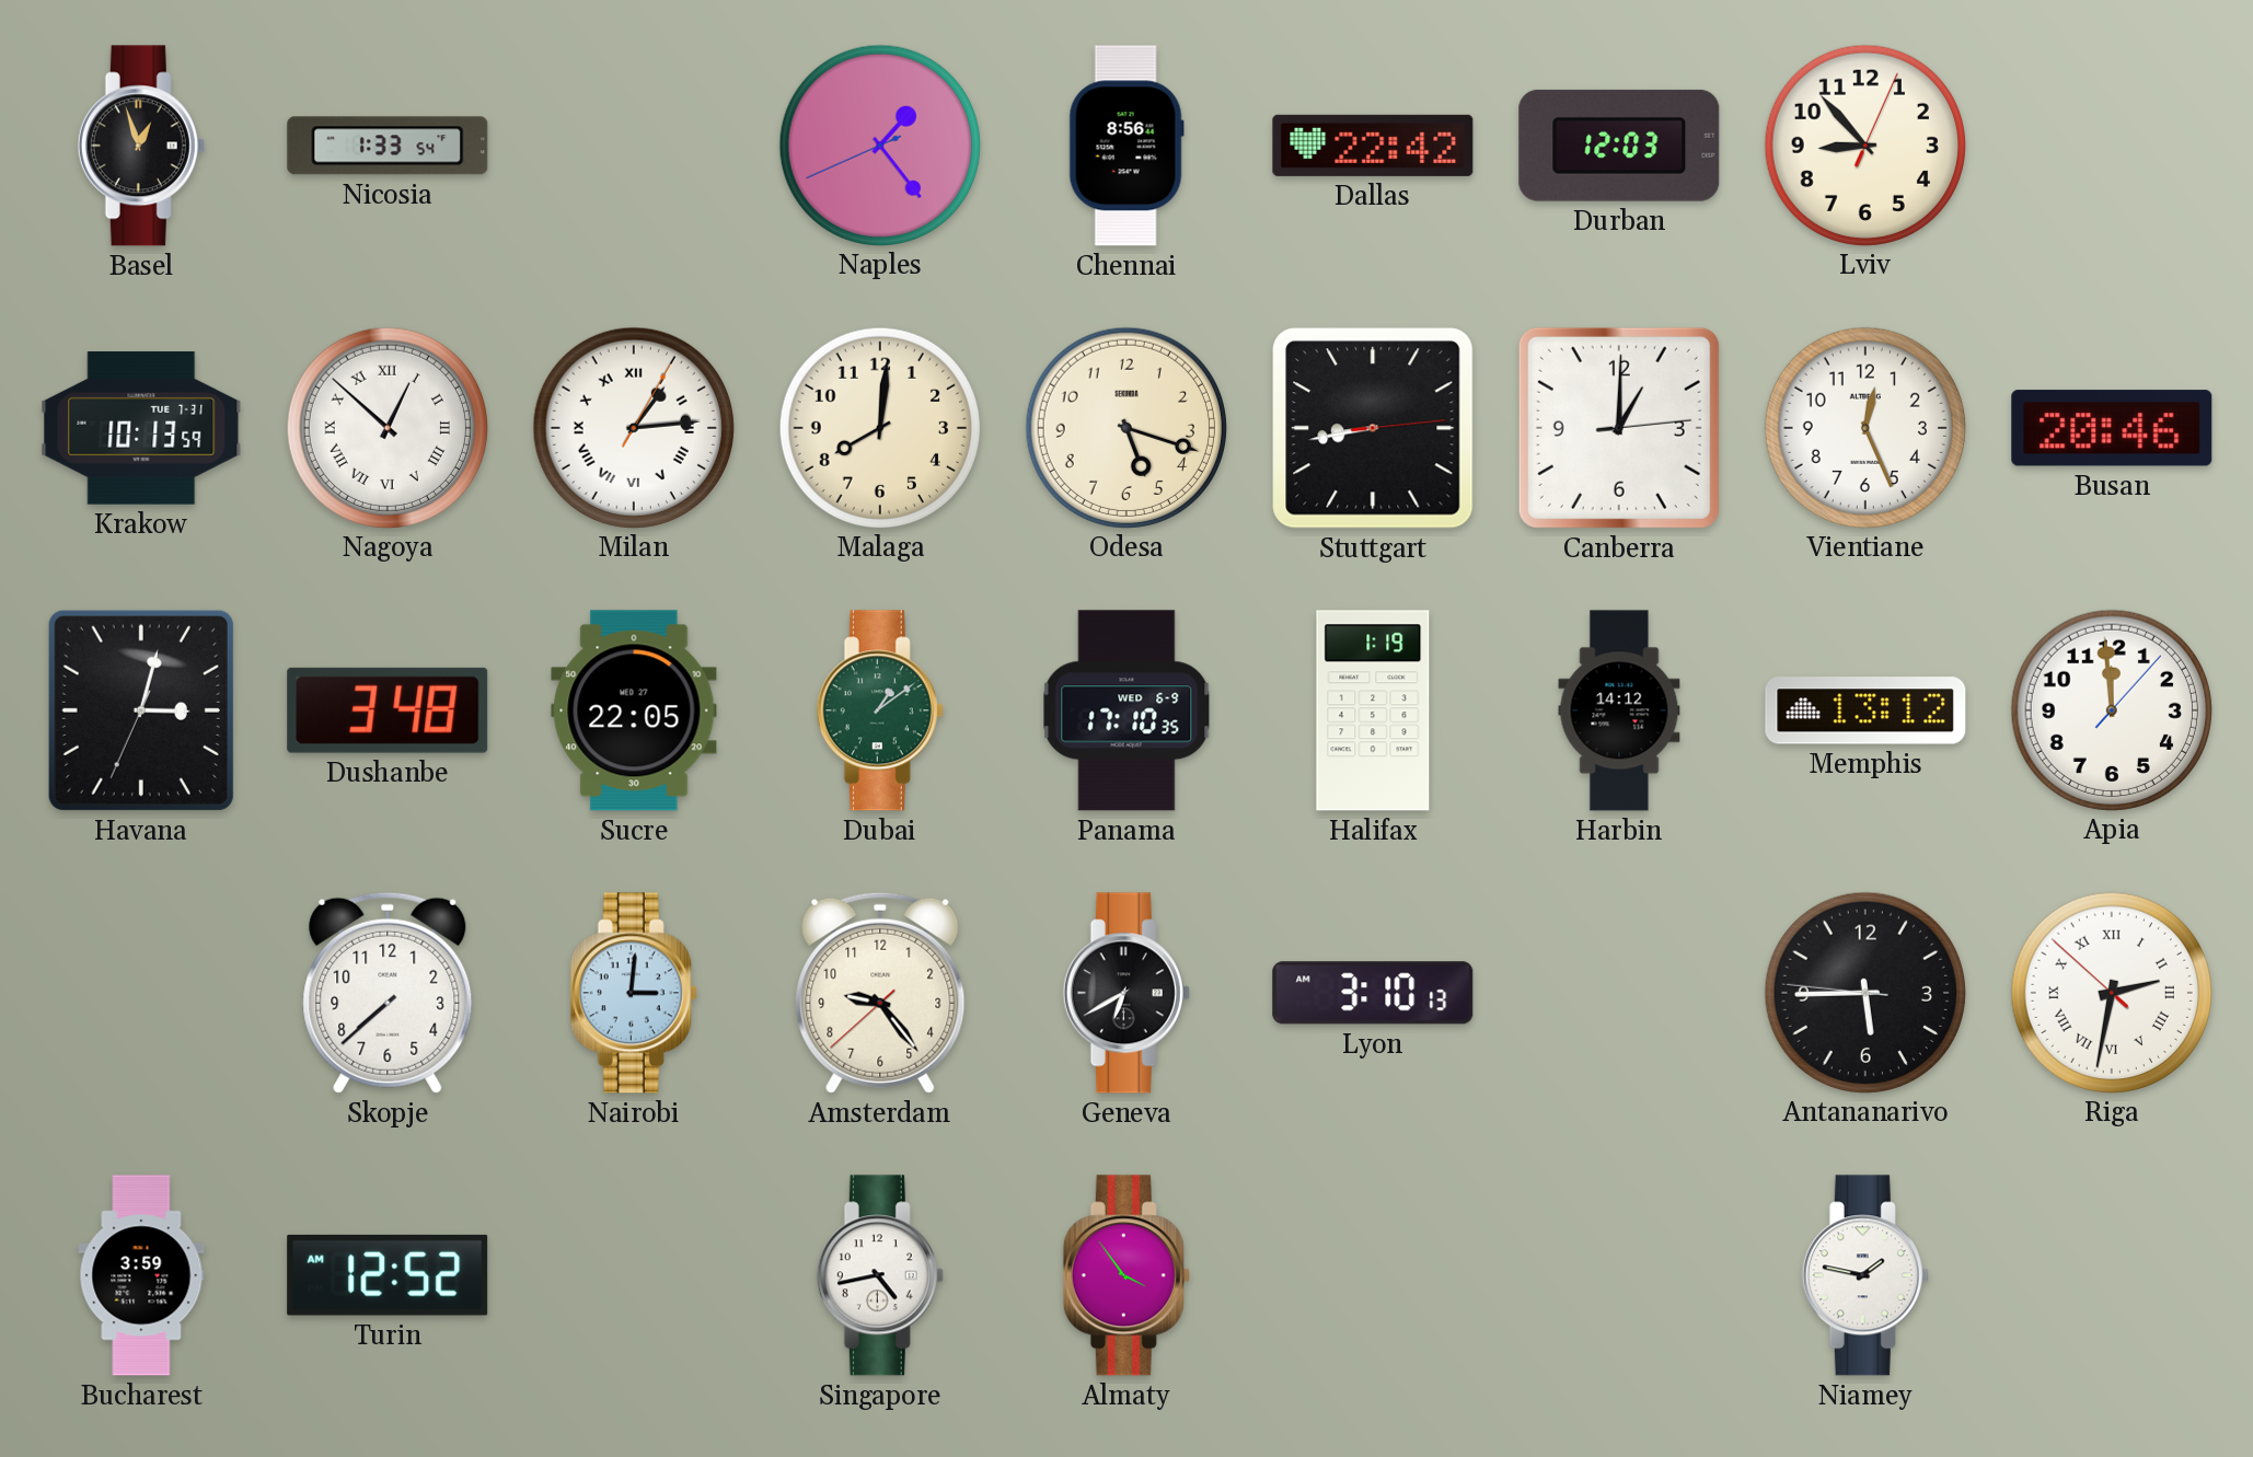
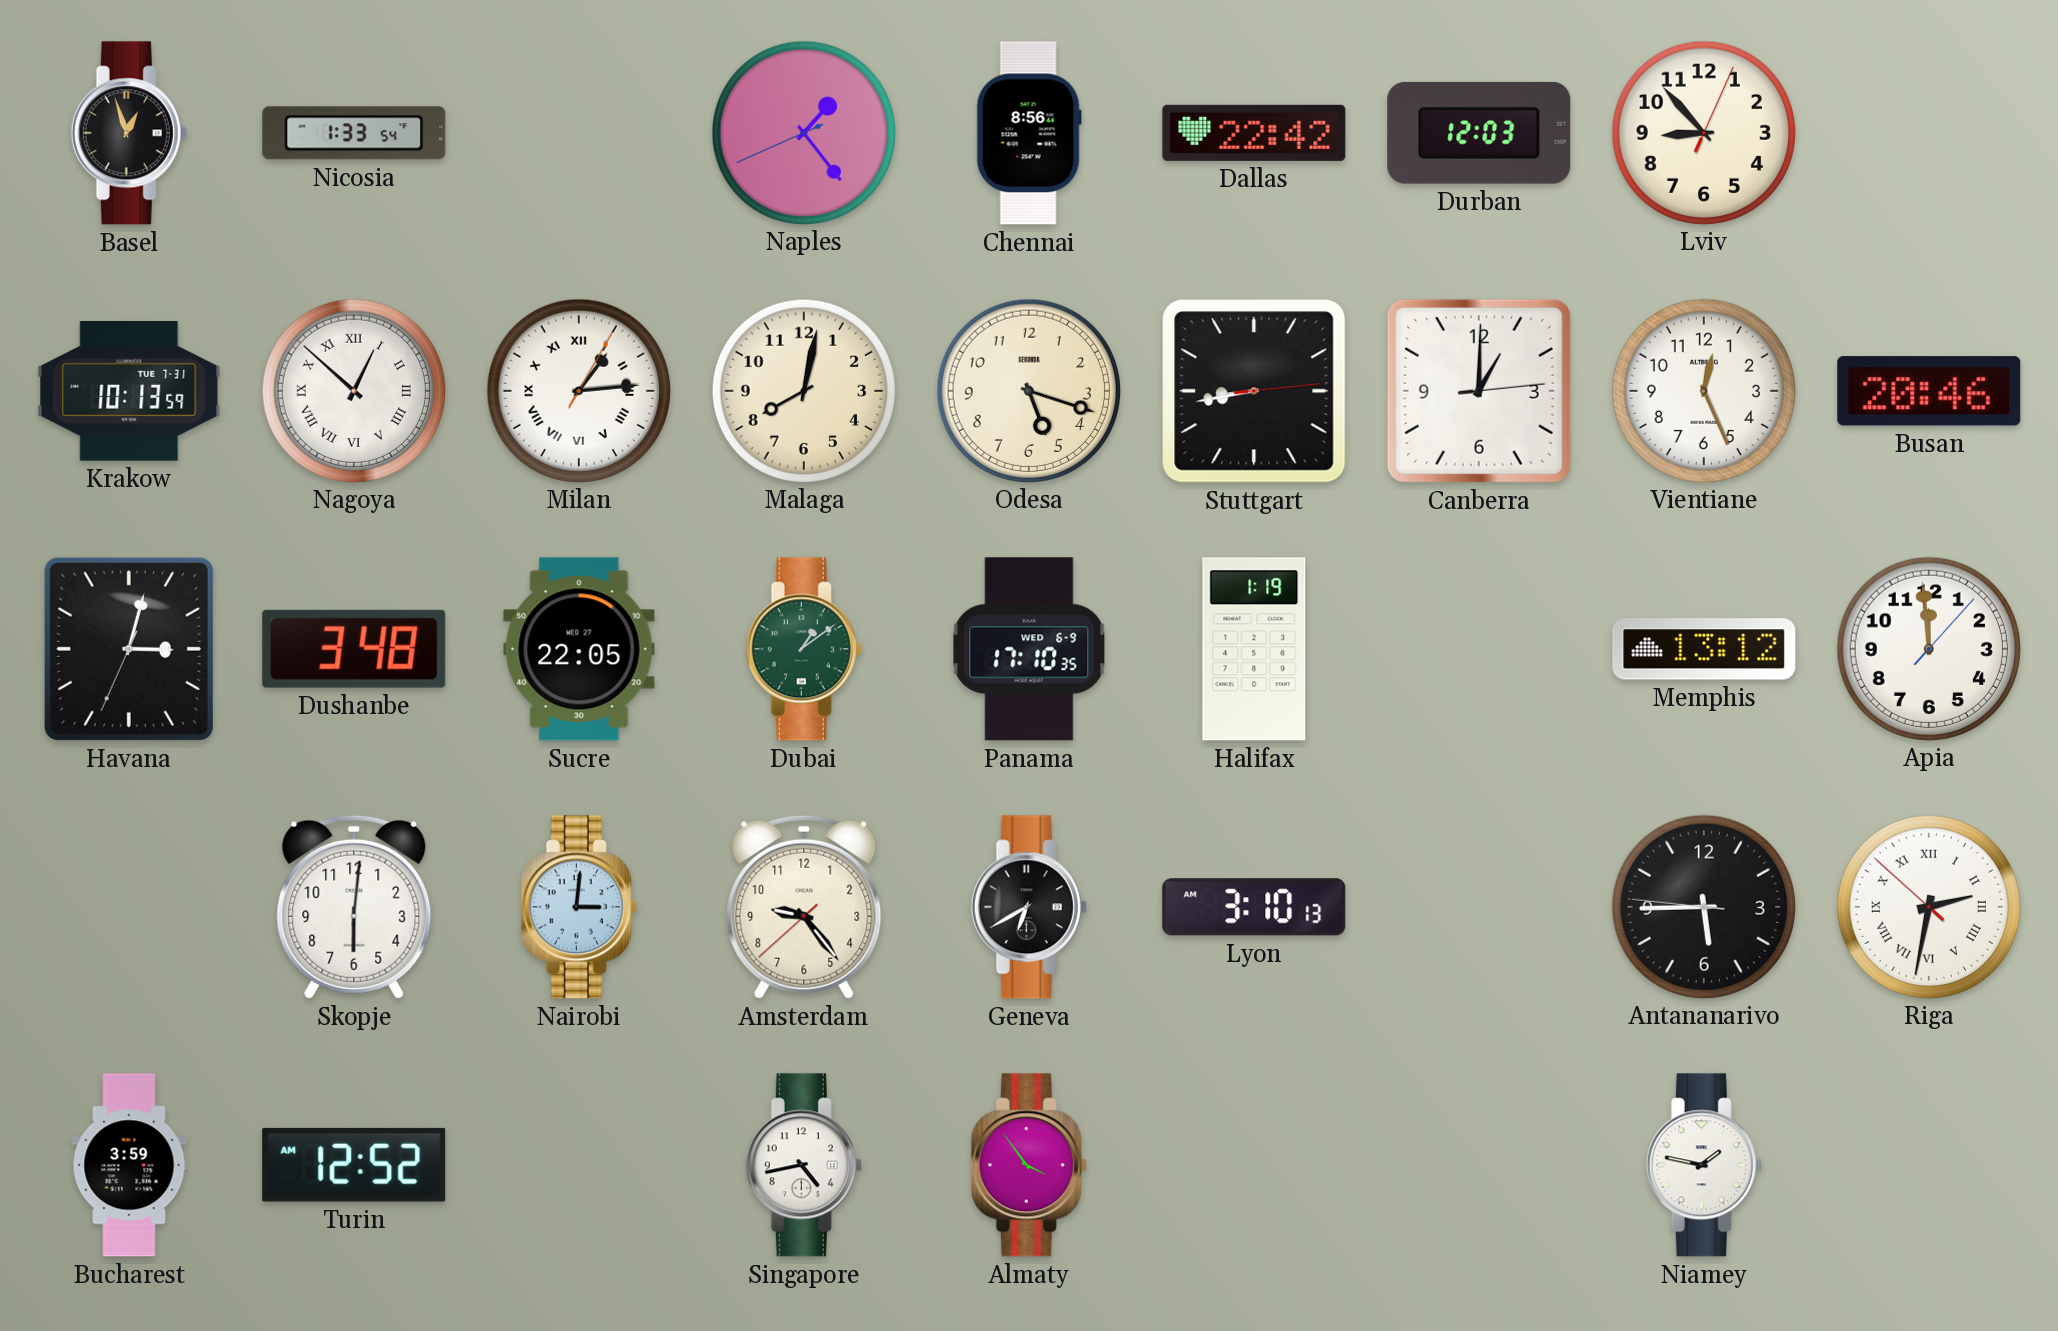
Malaga: 8:01 -> 8:02
Harbin: 14:12 -> none
Skopje: 7:38 -> 6:01
